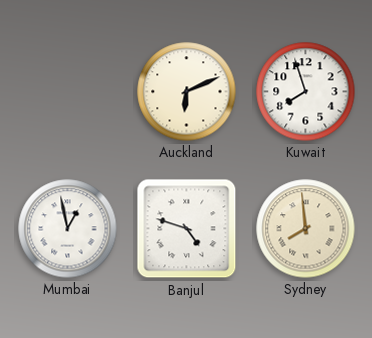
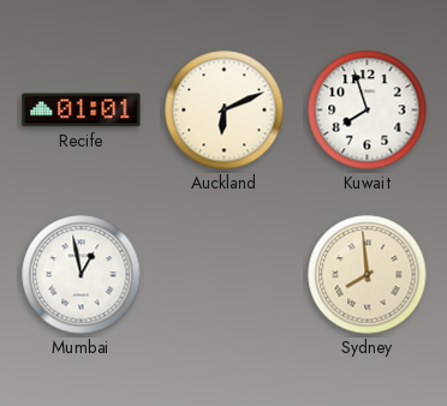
Recife: none -> 01:01
Banjul: 4:48 -> none
